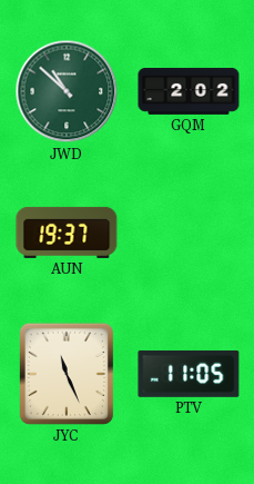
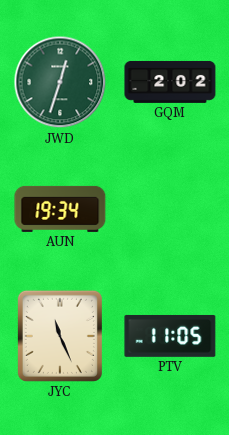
JWD: 10:52 -> 12:33
AUN: 19:37 -> 19:34
